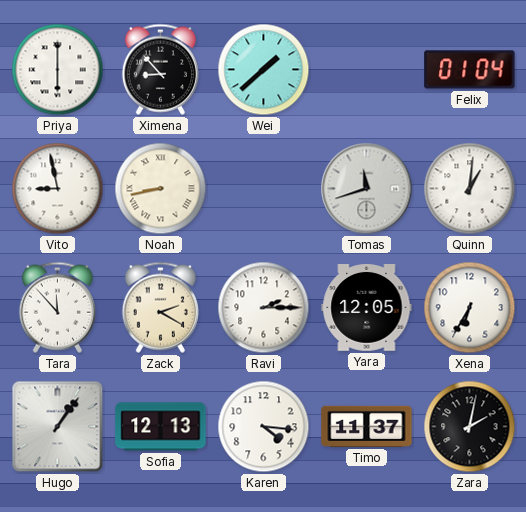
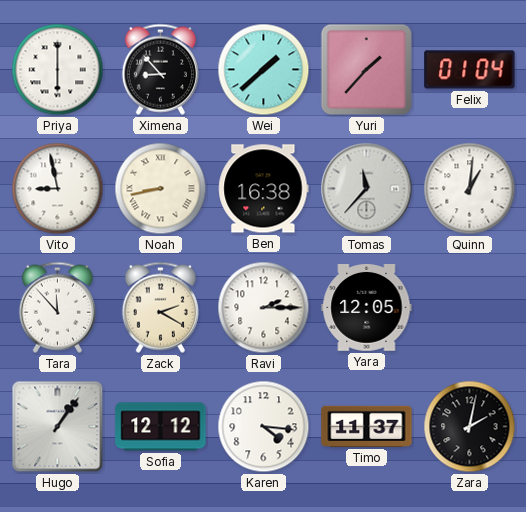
Yuri: none -> 1:37
Ben: none -> 16:38
Tomas: 11:42 -> 11:37
Xena: 6:35 -> none
Sofia: 12:13 -> 12:12
